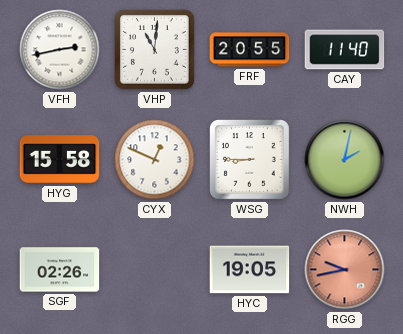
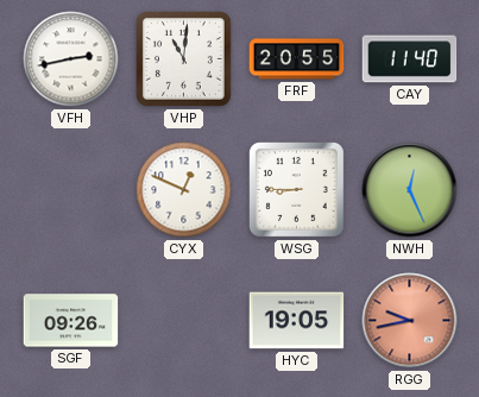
HYG: 15:58 -> none
NWH: 2:02 -> 12:26
SGF: 02:26 -> 09:26
